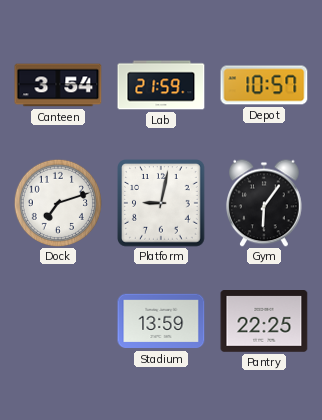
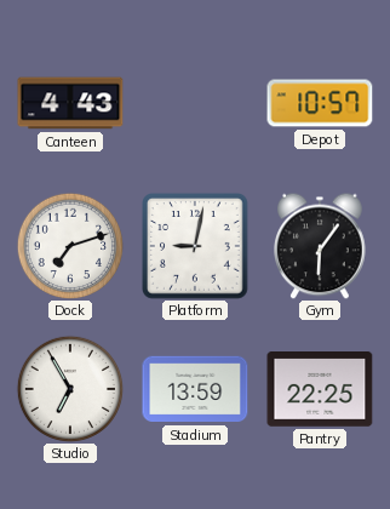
Canteen: 3:54 -> 4:43
Lab: 21:59 -> none
Studio: none -> 6:55
